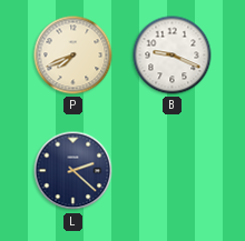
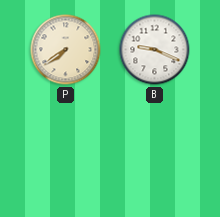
P: 7:41 -> 7:39
L: 2:22 -> none
